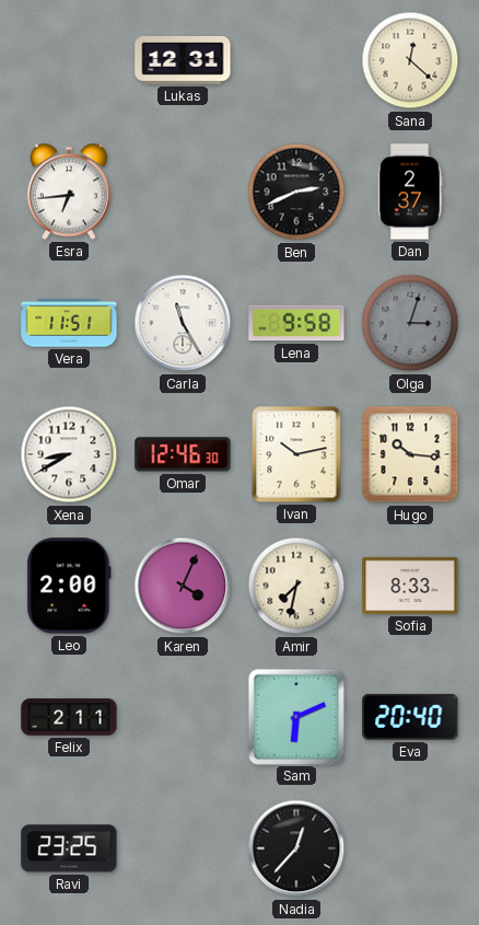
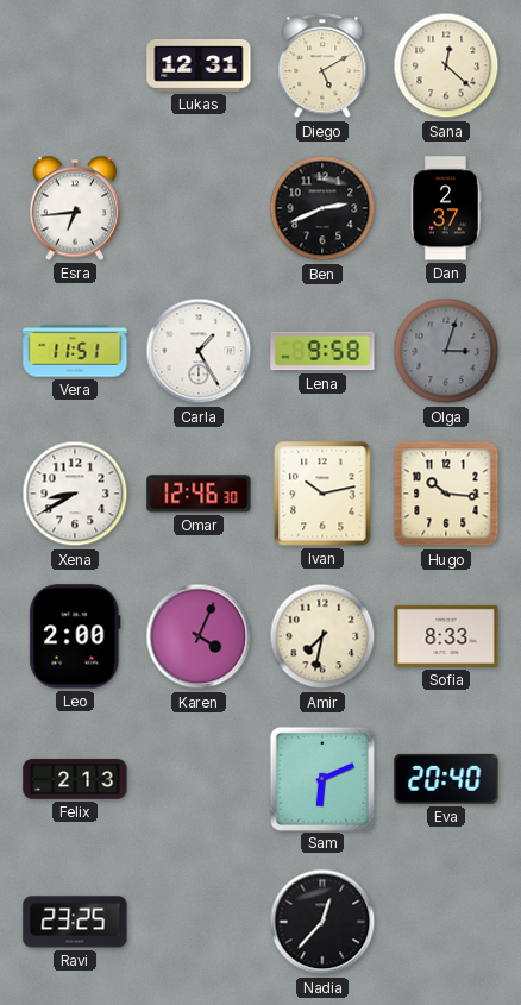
Diego: none -> 5:10
Carla: 11:25 -> 1:25
Felix: 2:11 -> 2:13
